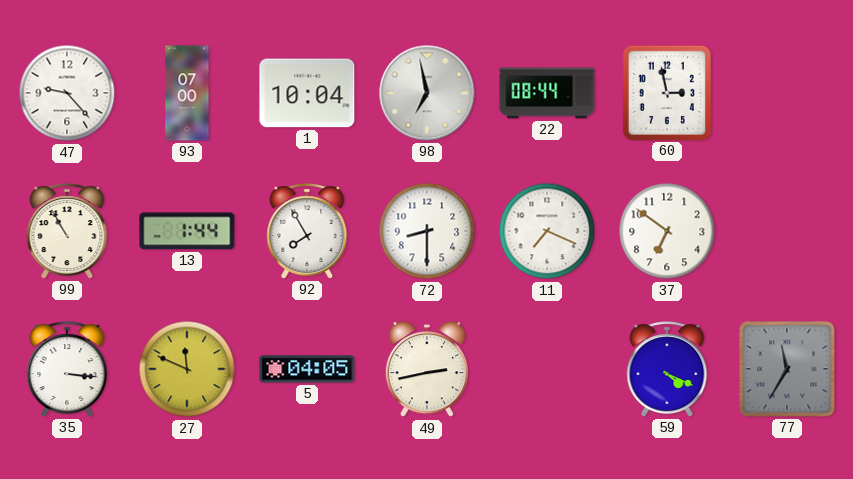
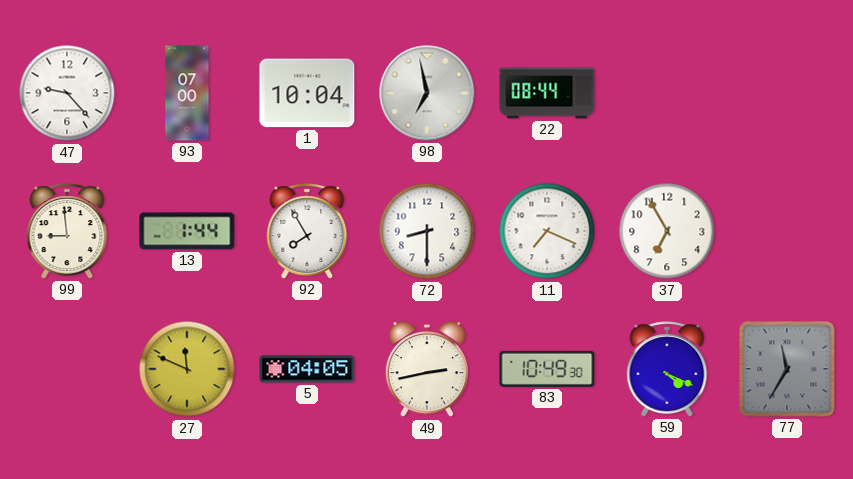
60: 2:58 -> none
99: 10:55 -> 8:59
37: 6:51 -> 6:55
35: 3:16 -> none
83: none -> 10:49
